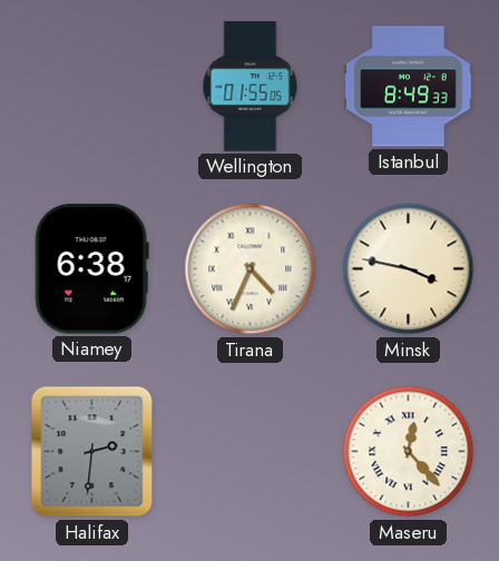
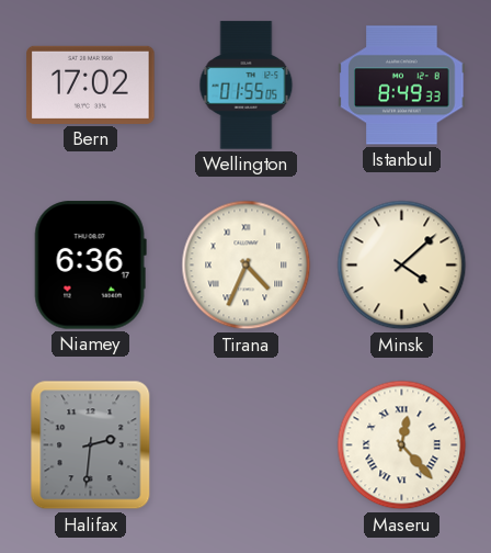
Bern: none -> 17:02
Niamey: 6:38 -> 6:36
Minsk: 3:47 -> 4:08
